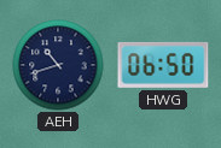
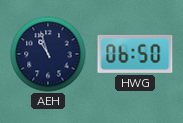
AEH: 10:42 -> 10:57
